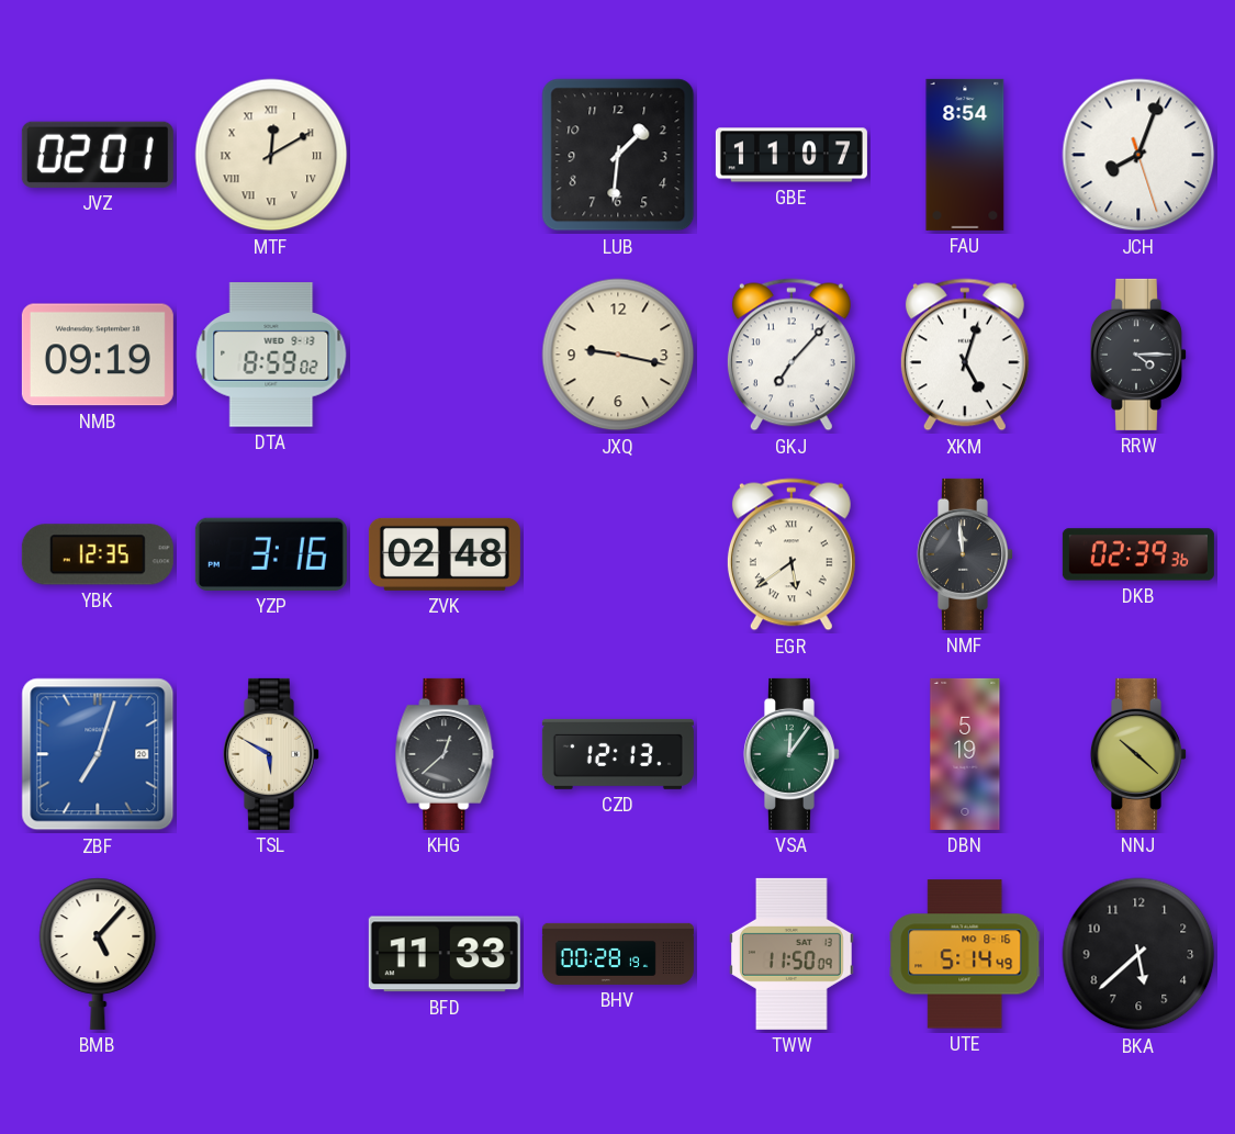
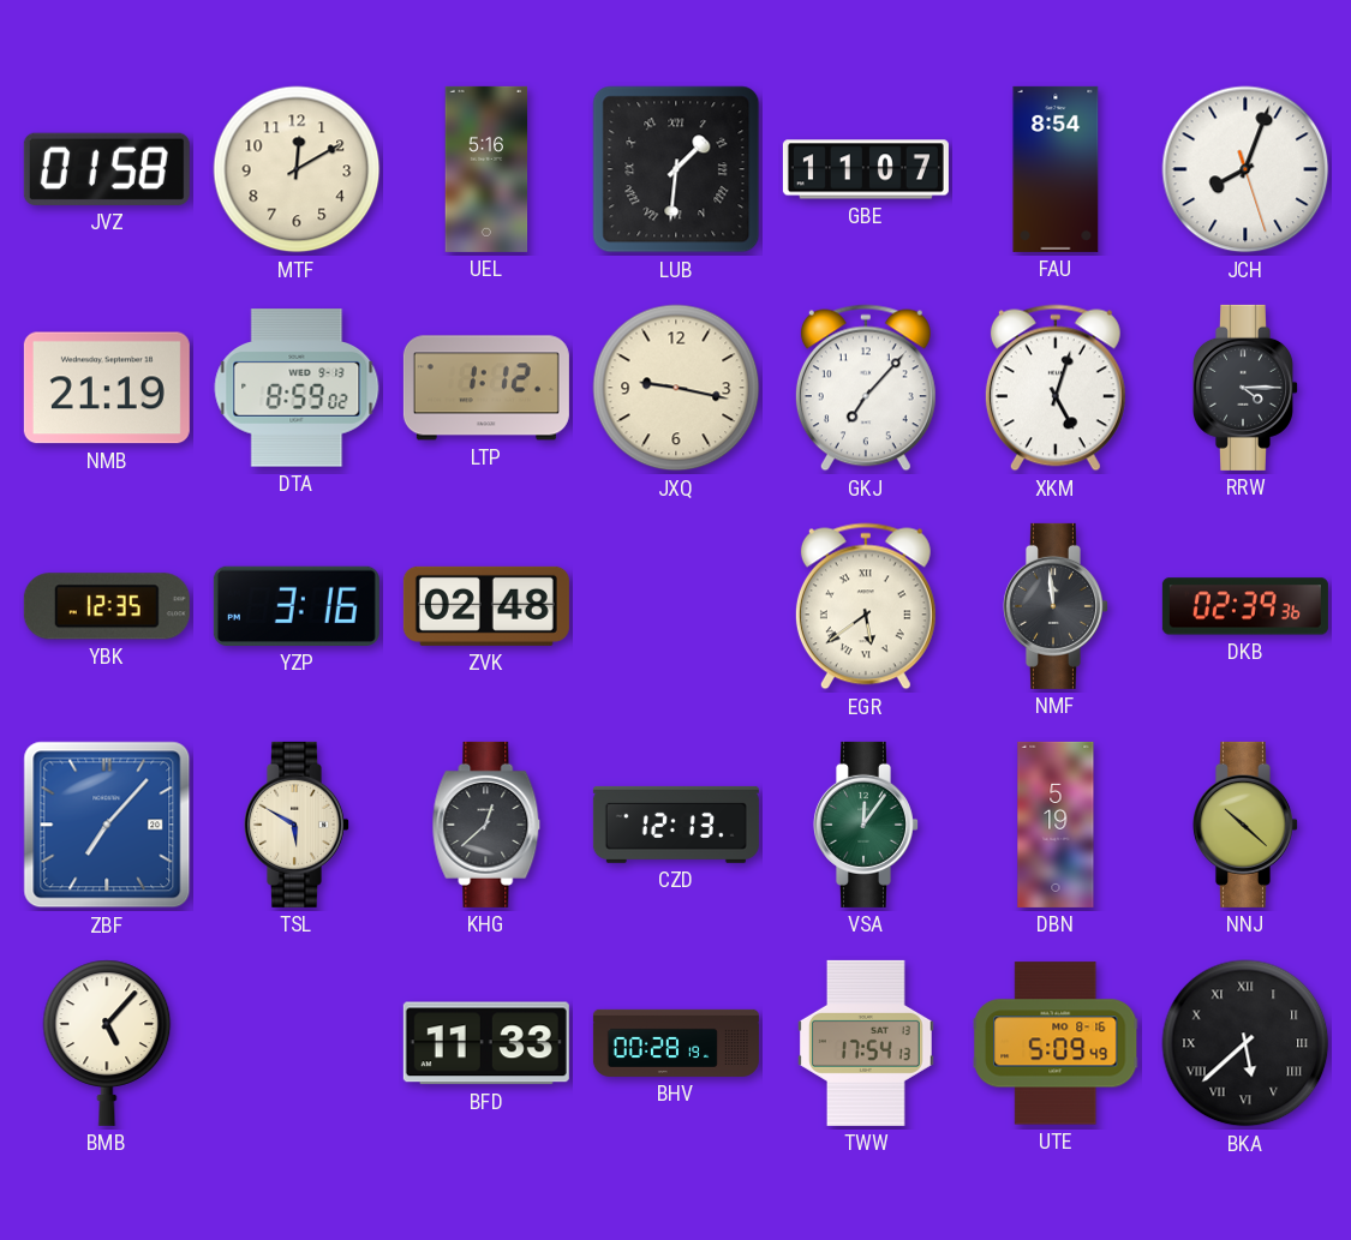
JVZ: 02:01 -> 01:58
MTF numerals: Roman -> Arabic
UEL: none -> 5:16
LUB numerals: Arabic -> Roman
NMB: 09:19 -> 21:19
LTP: none -> 1:12
ZBF: 7:03 -> 7:07
TWW: 11:50 -> 17:54
UTE: 5:14 -> 5:09
BKA numerals: Arabic -> Roman
